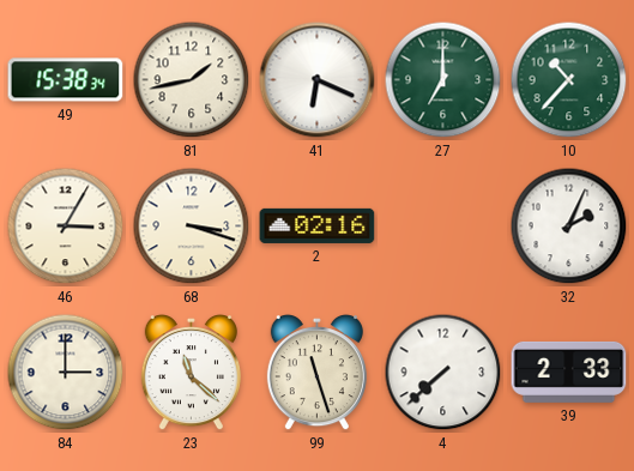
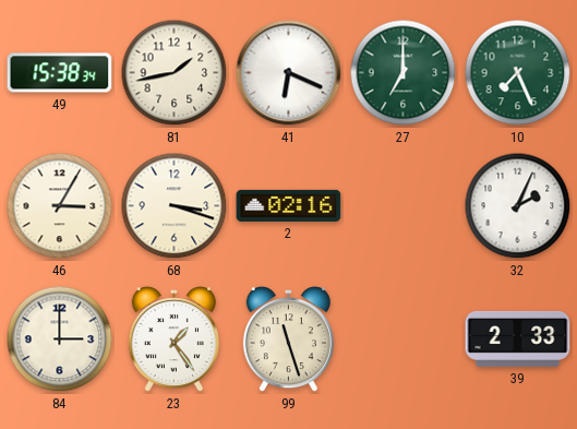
10: 10:37 -> 7:26
23: 11:22 -> 1:24
4: 7:38 -> none
